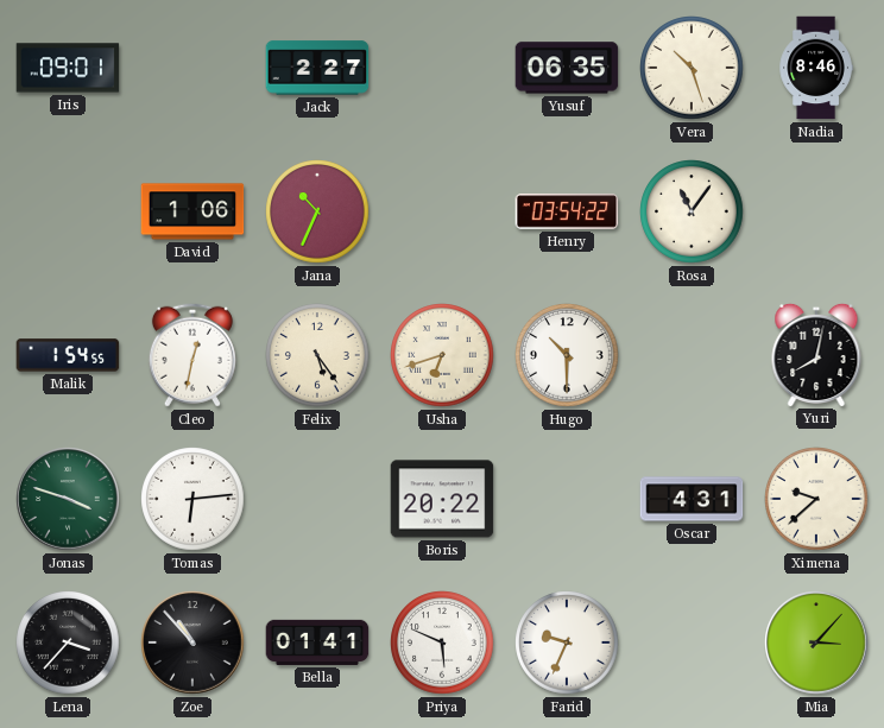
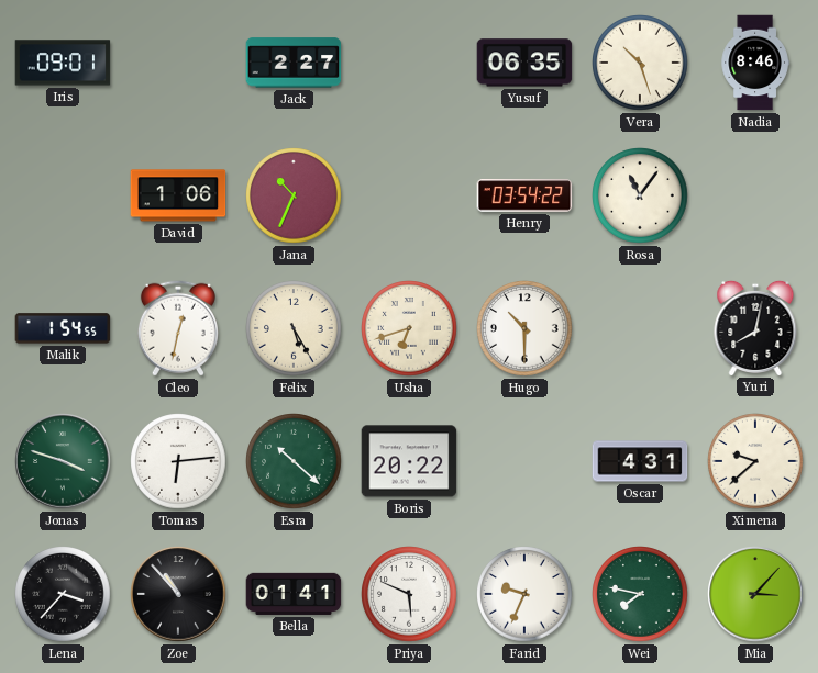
Felix: 5:24 -> 5:25
Esra: none -> 10:22
Wei: none -> 7:47
